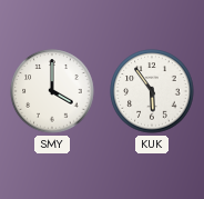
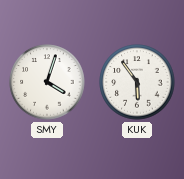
SMY: 4:00 -> 4:03
